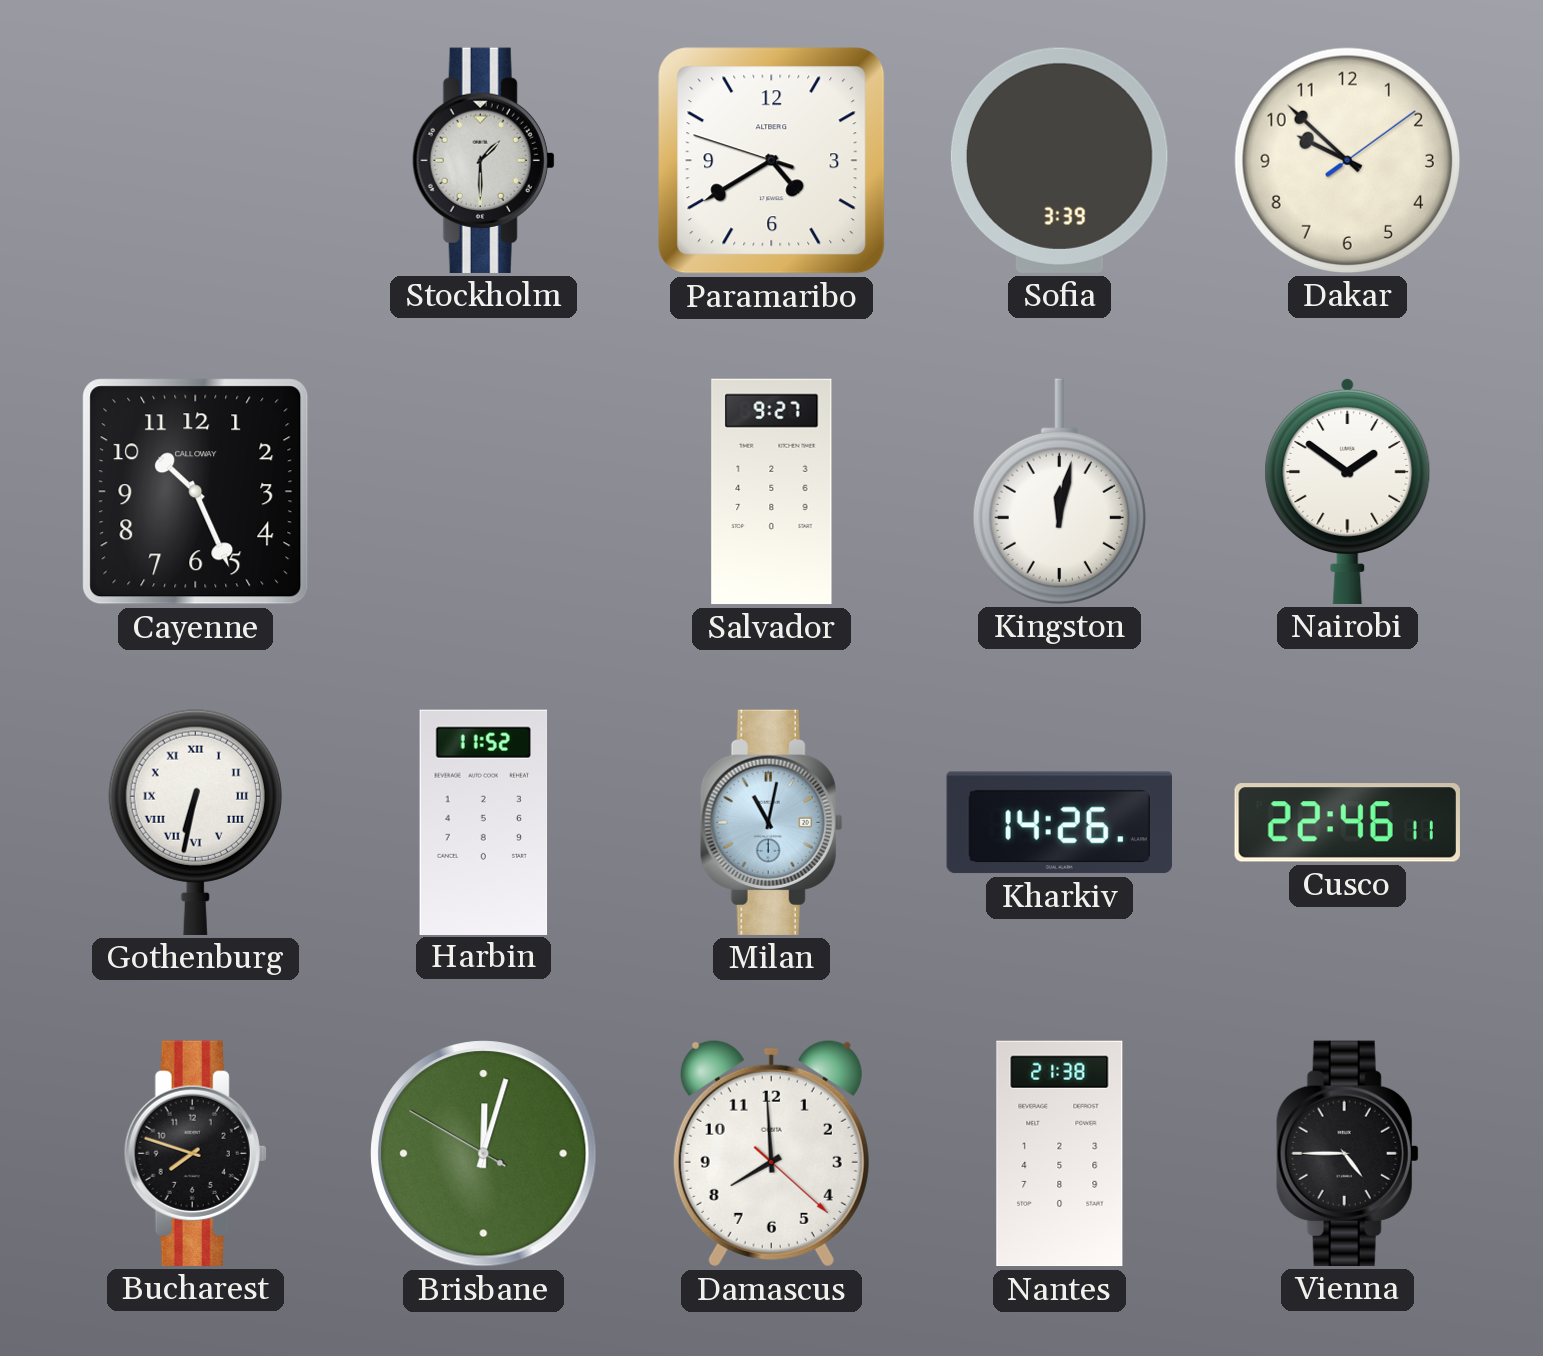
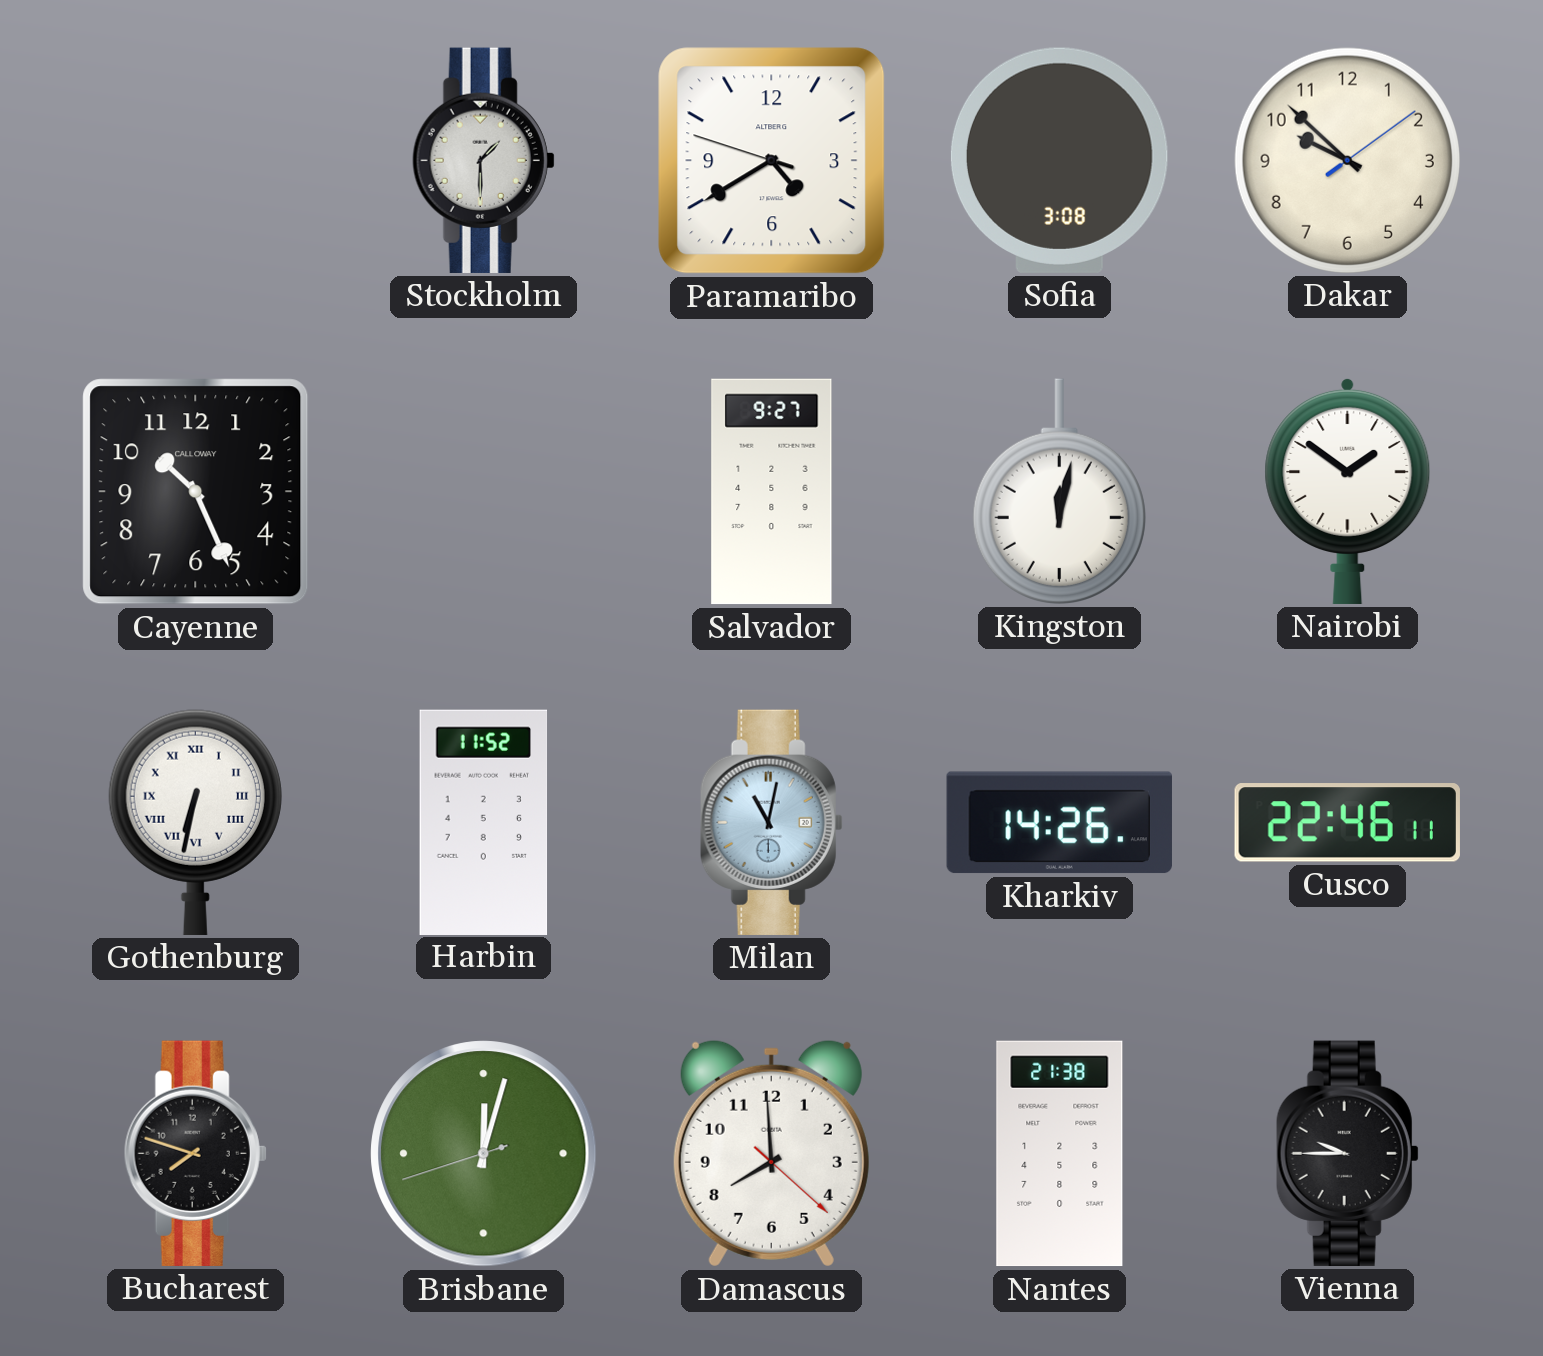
Sofia: 3:39 -> 3:08
Brisbane: 12:02:50 -> 12:02:42
Vienna: 4:45 -> 9:45
